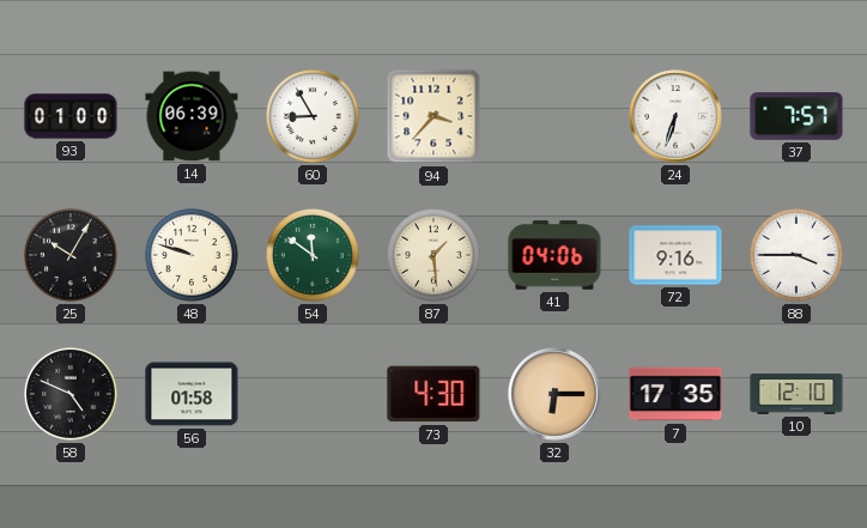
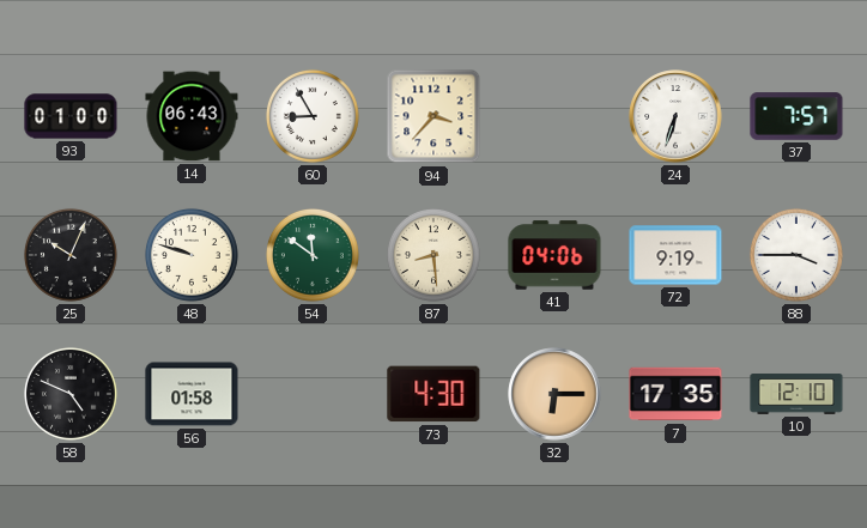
14: 06:39 -> 06:43
25: 10:05 -> 10:04
87: 1:29 -> 8:29
72: 9:16 -> 9:19
